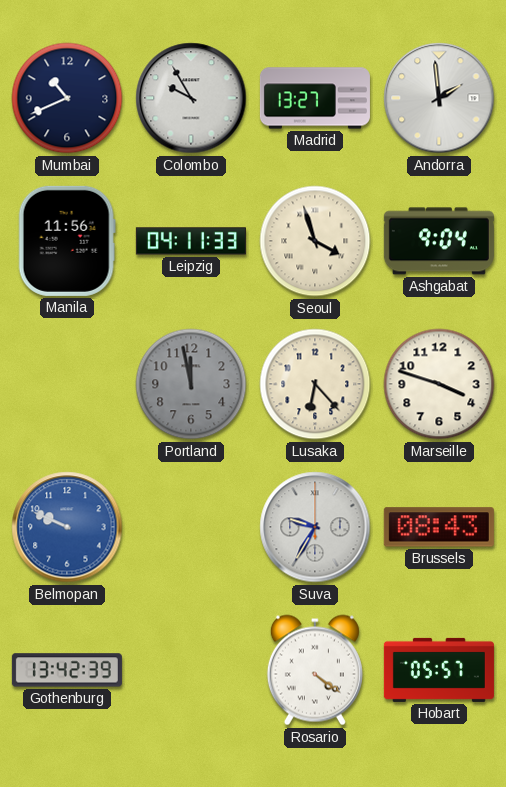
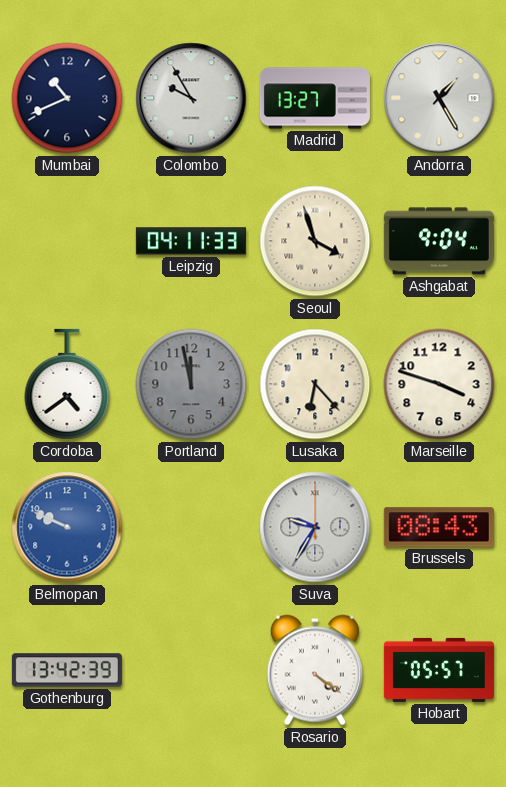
Andorra: 1:59 -> 1:25
Manila: 11:56 -> none
Cordoba: none -> 4:39
